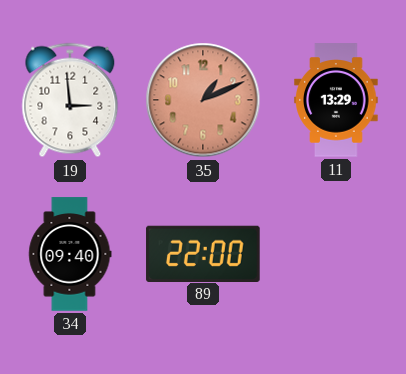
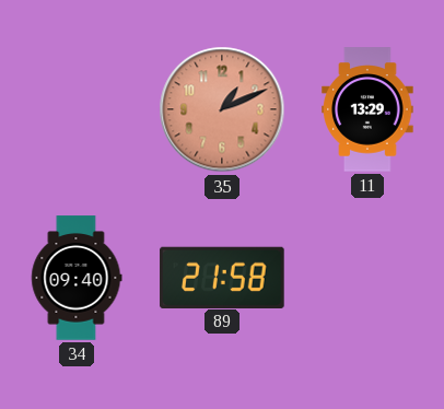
19: 2:59 -> none
89: 22:00 -> 21:58
